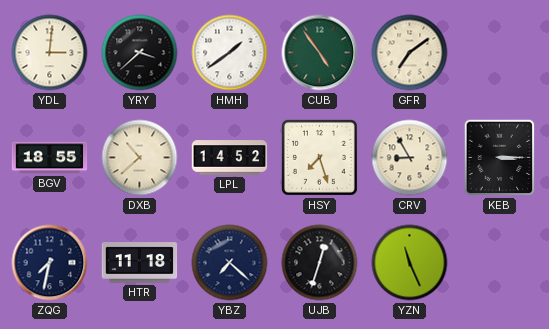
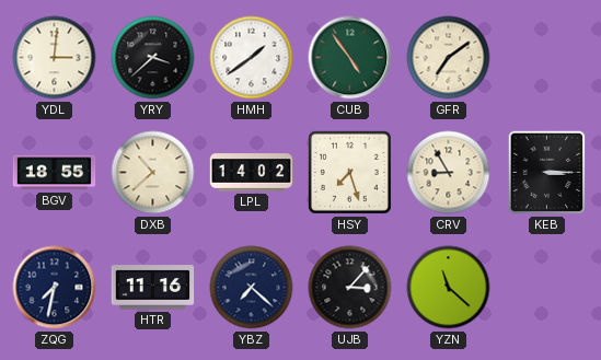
LPL: 14:52 -> 14:02
HTR: 11:18 -> 11:16
UJB: 12:33 -> 3:07
YZN: 11:26 -> 11:22
